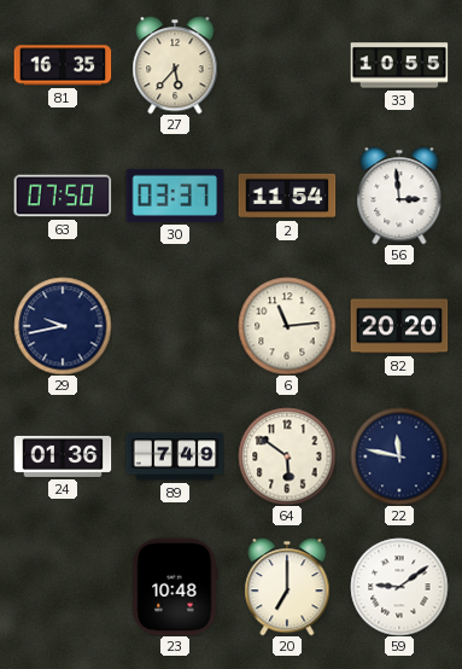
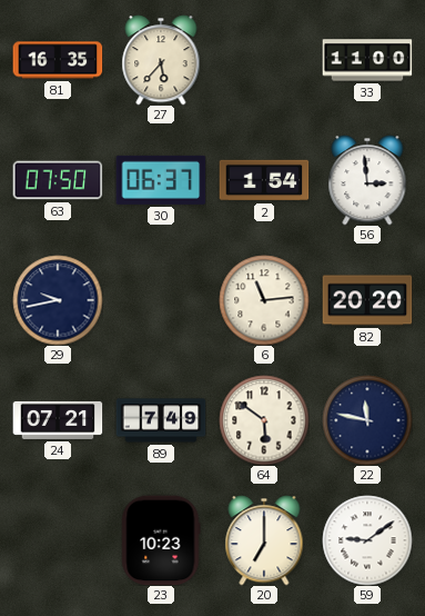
33: 10:55 -> 11:00
30: 03:37 -> 06:37
2: 11:54 -> 1:54
24: 01:36 -> 07:21
23: 10:48 -> 10:23
